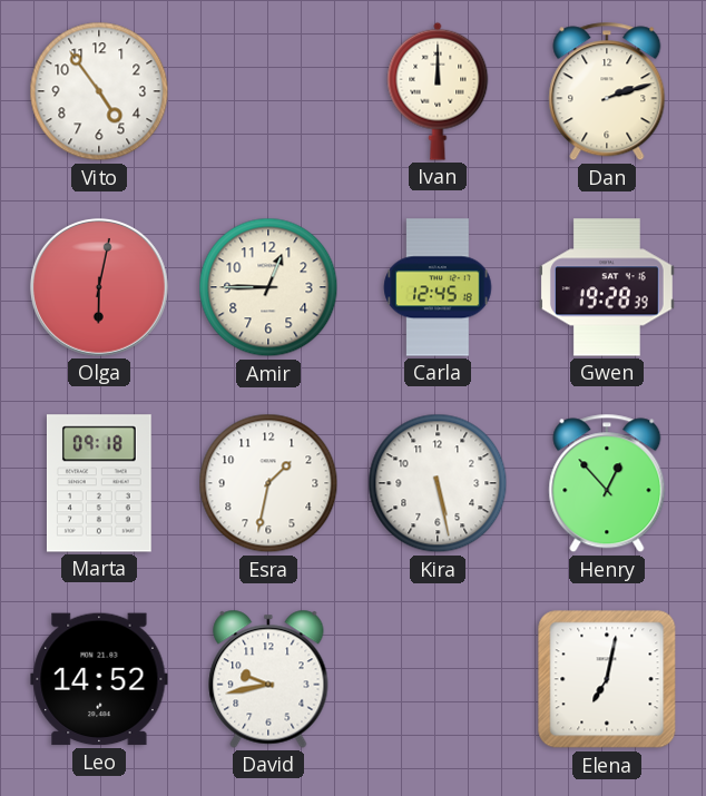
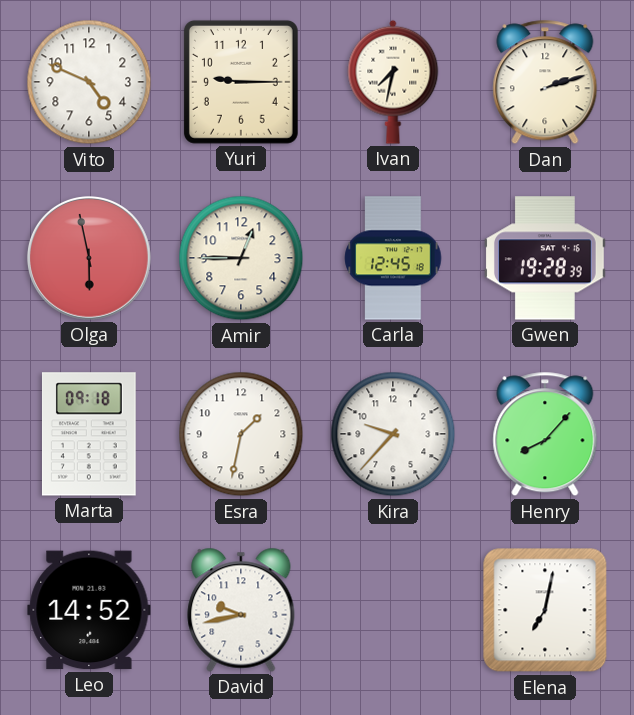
Vito: 4:54 -> 4:49
Yuri: none -> 9:15
Ivan: 12:00 -> 7:32
Olga: 6:02 -> 5:58
Kira: 5:28 -> 9:37
Henry: 12:53 -> 8:07
